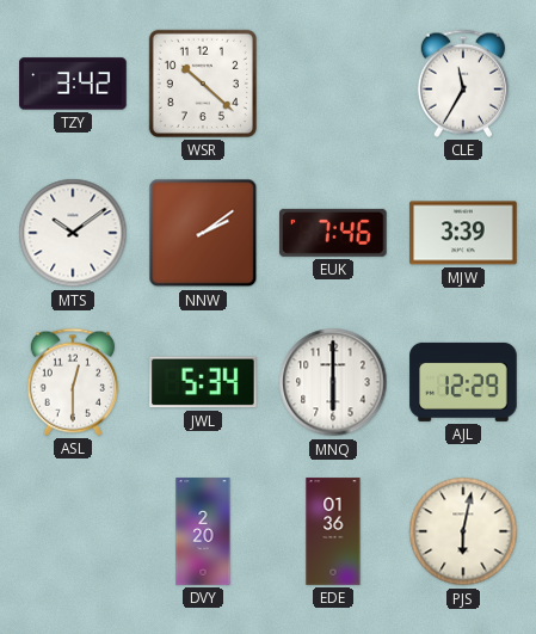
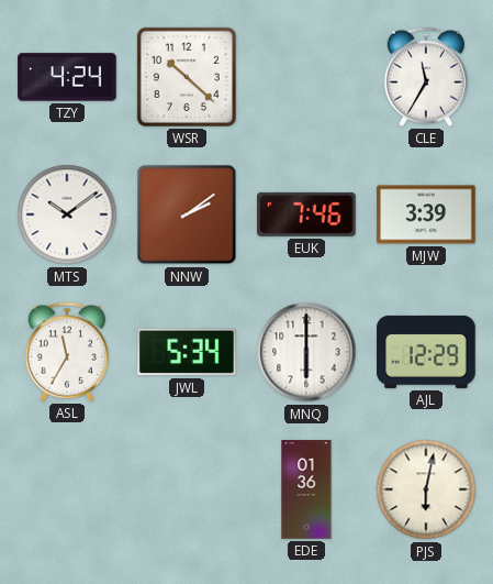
TZY: 3:42 -> 4:24
ASL: 12:30 -> 11:35
DVY: 2:20 -> none
